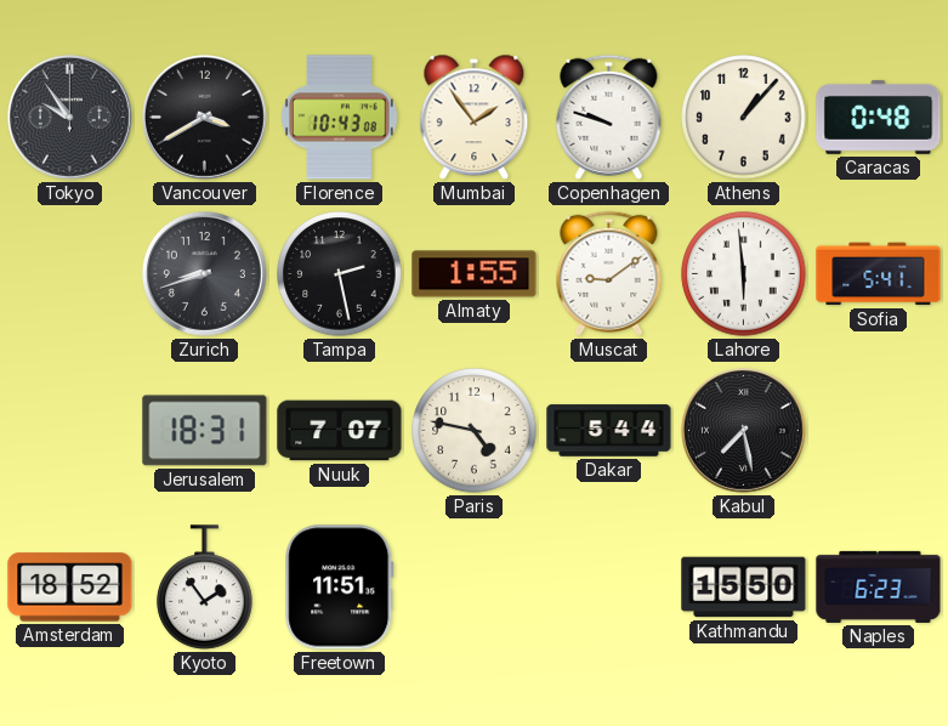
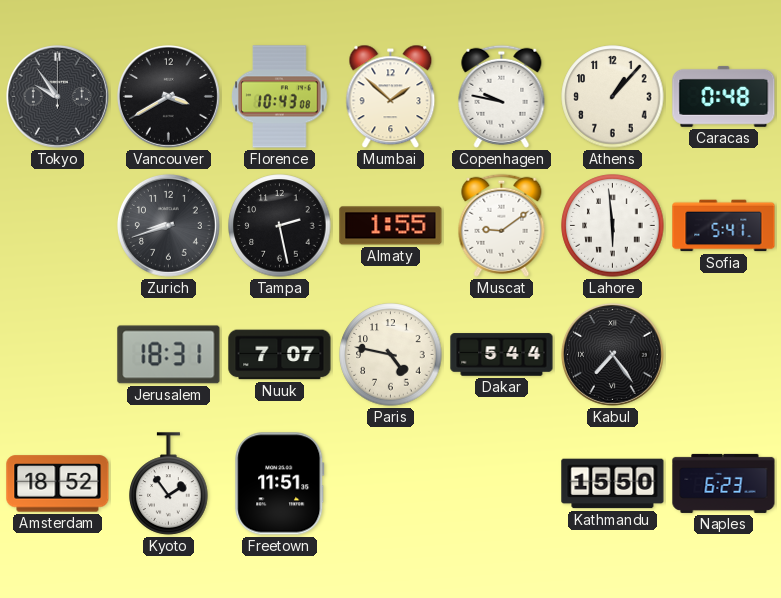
Mumbai: 1:54 -> 1:52
Copenhagen: 9:48 -> 9:47
Kabul: 7:28 -> 7:24
